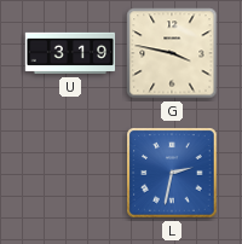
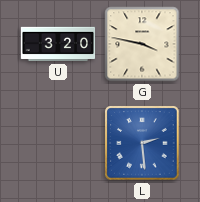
U: 3:19 -> 3:20
L: 2:32 -> 2:29
